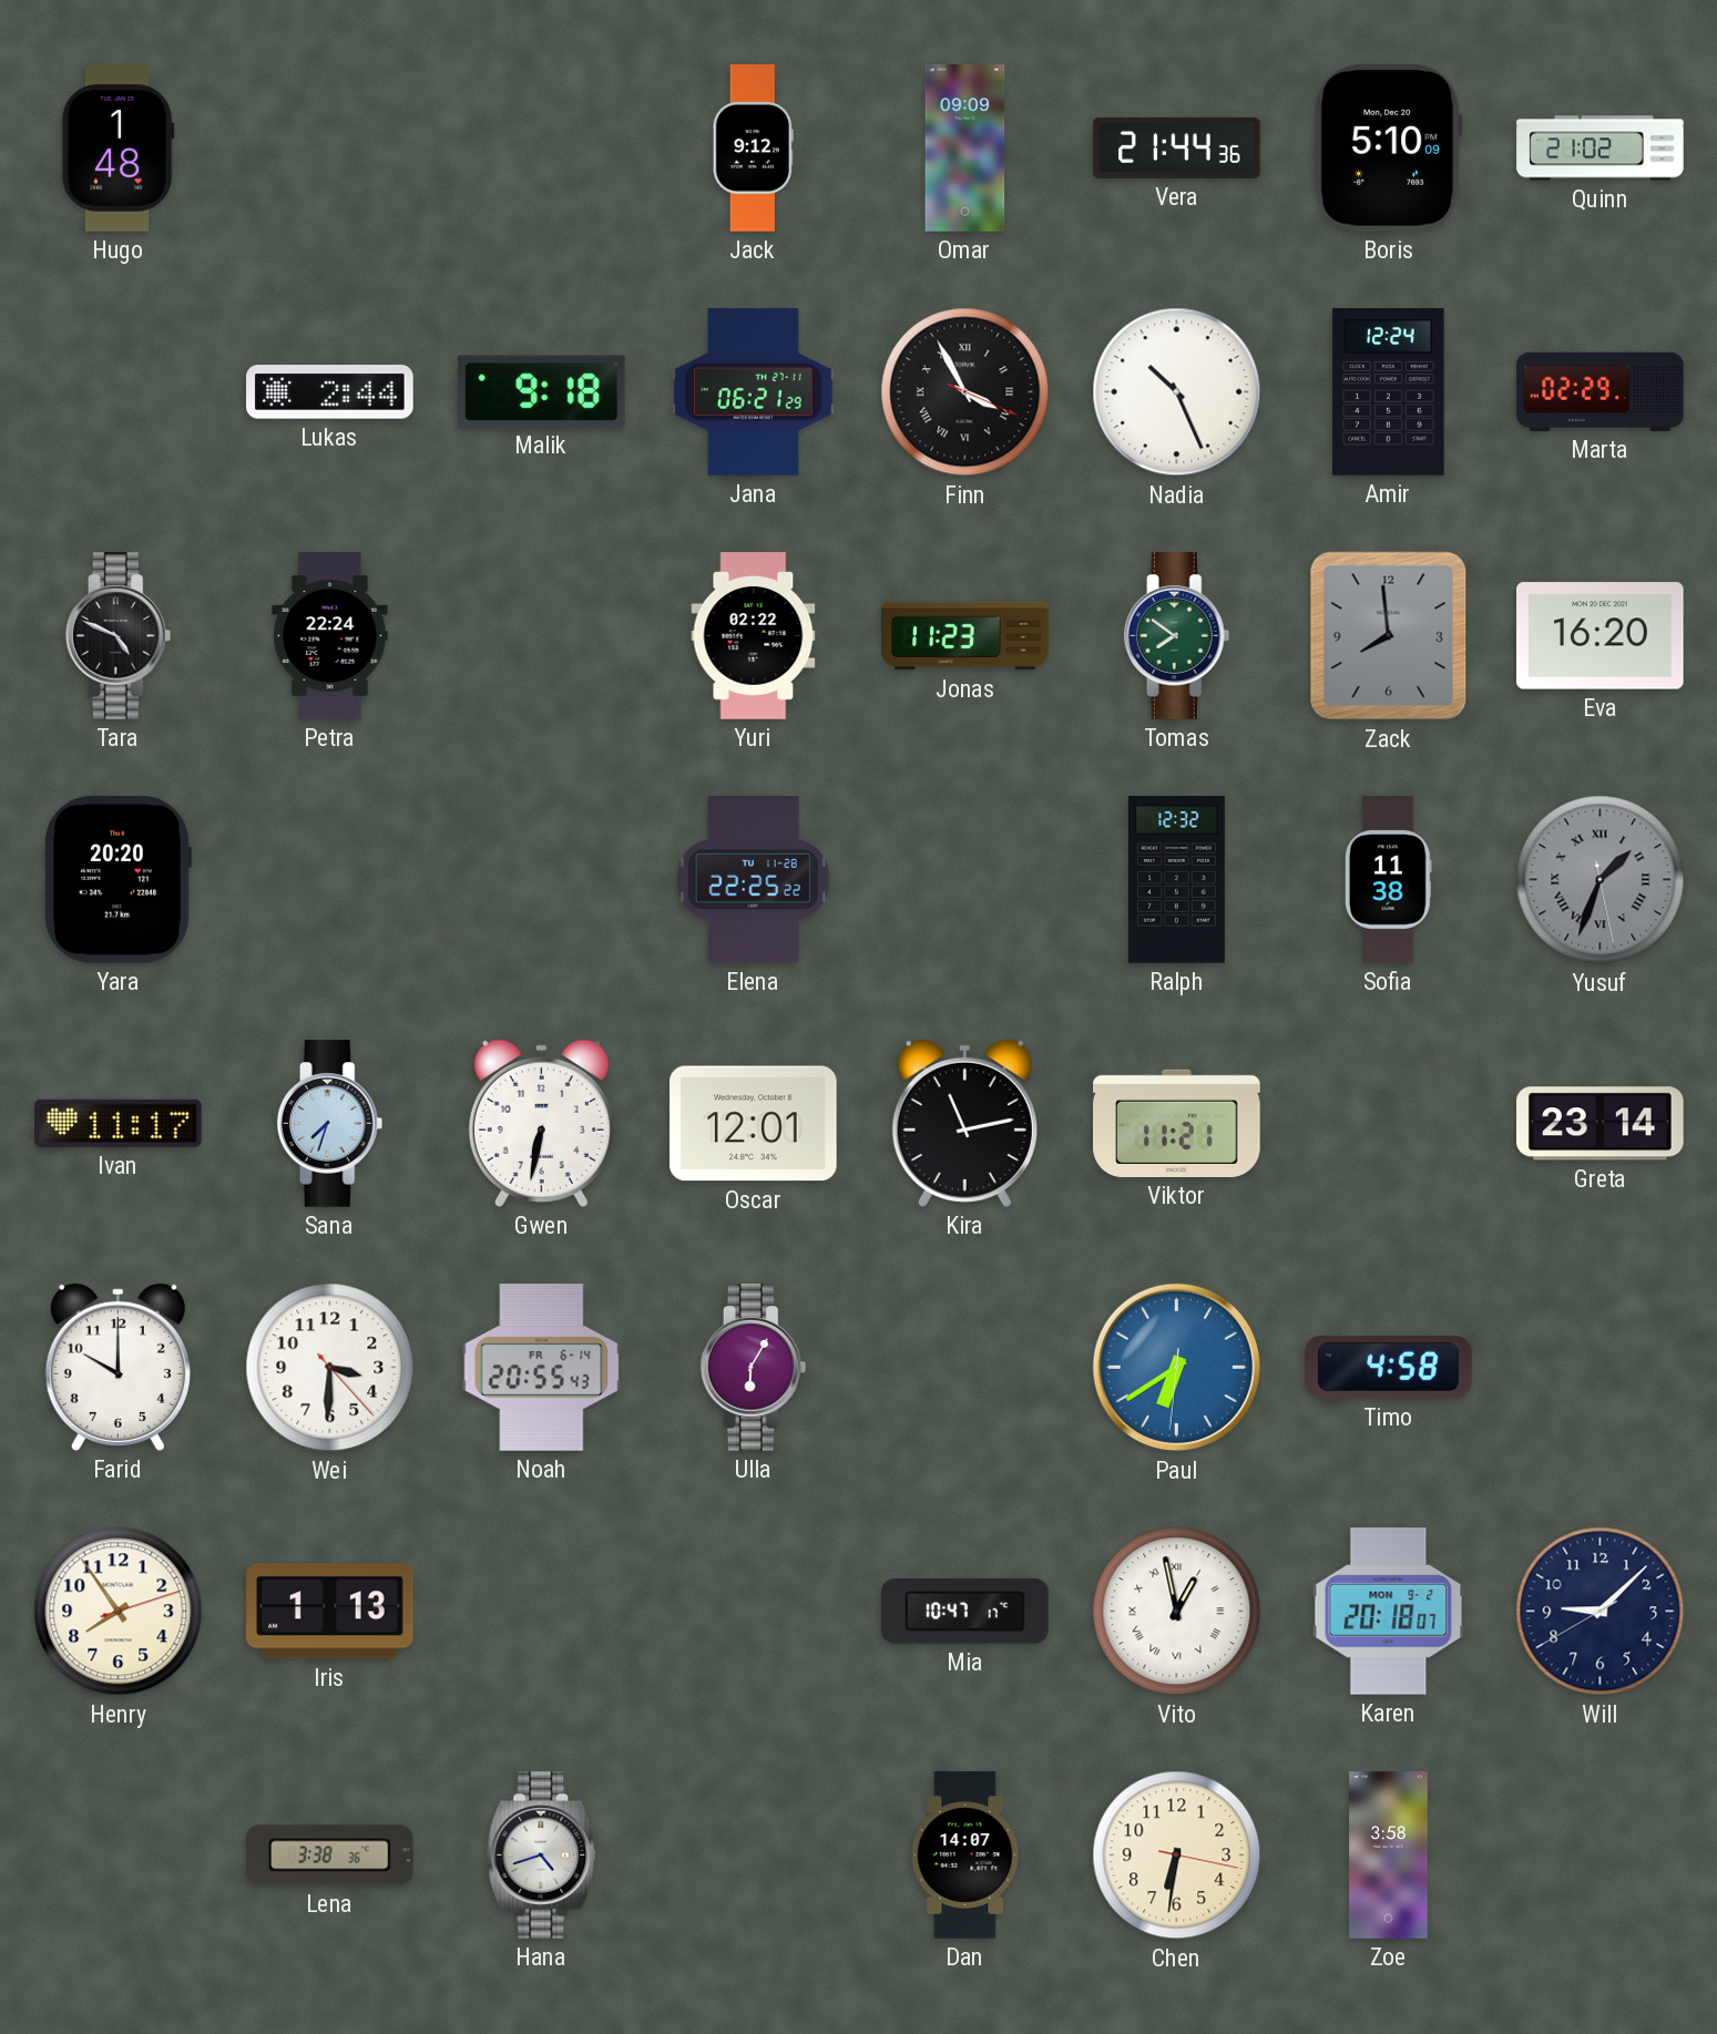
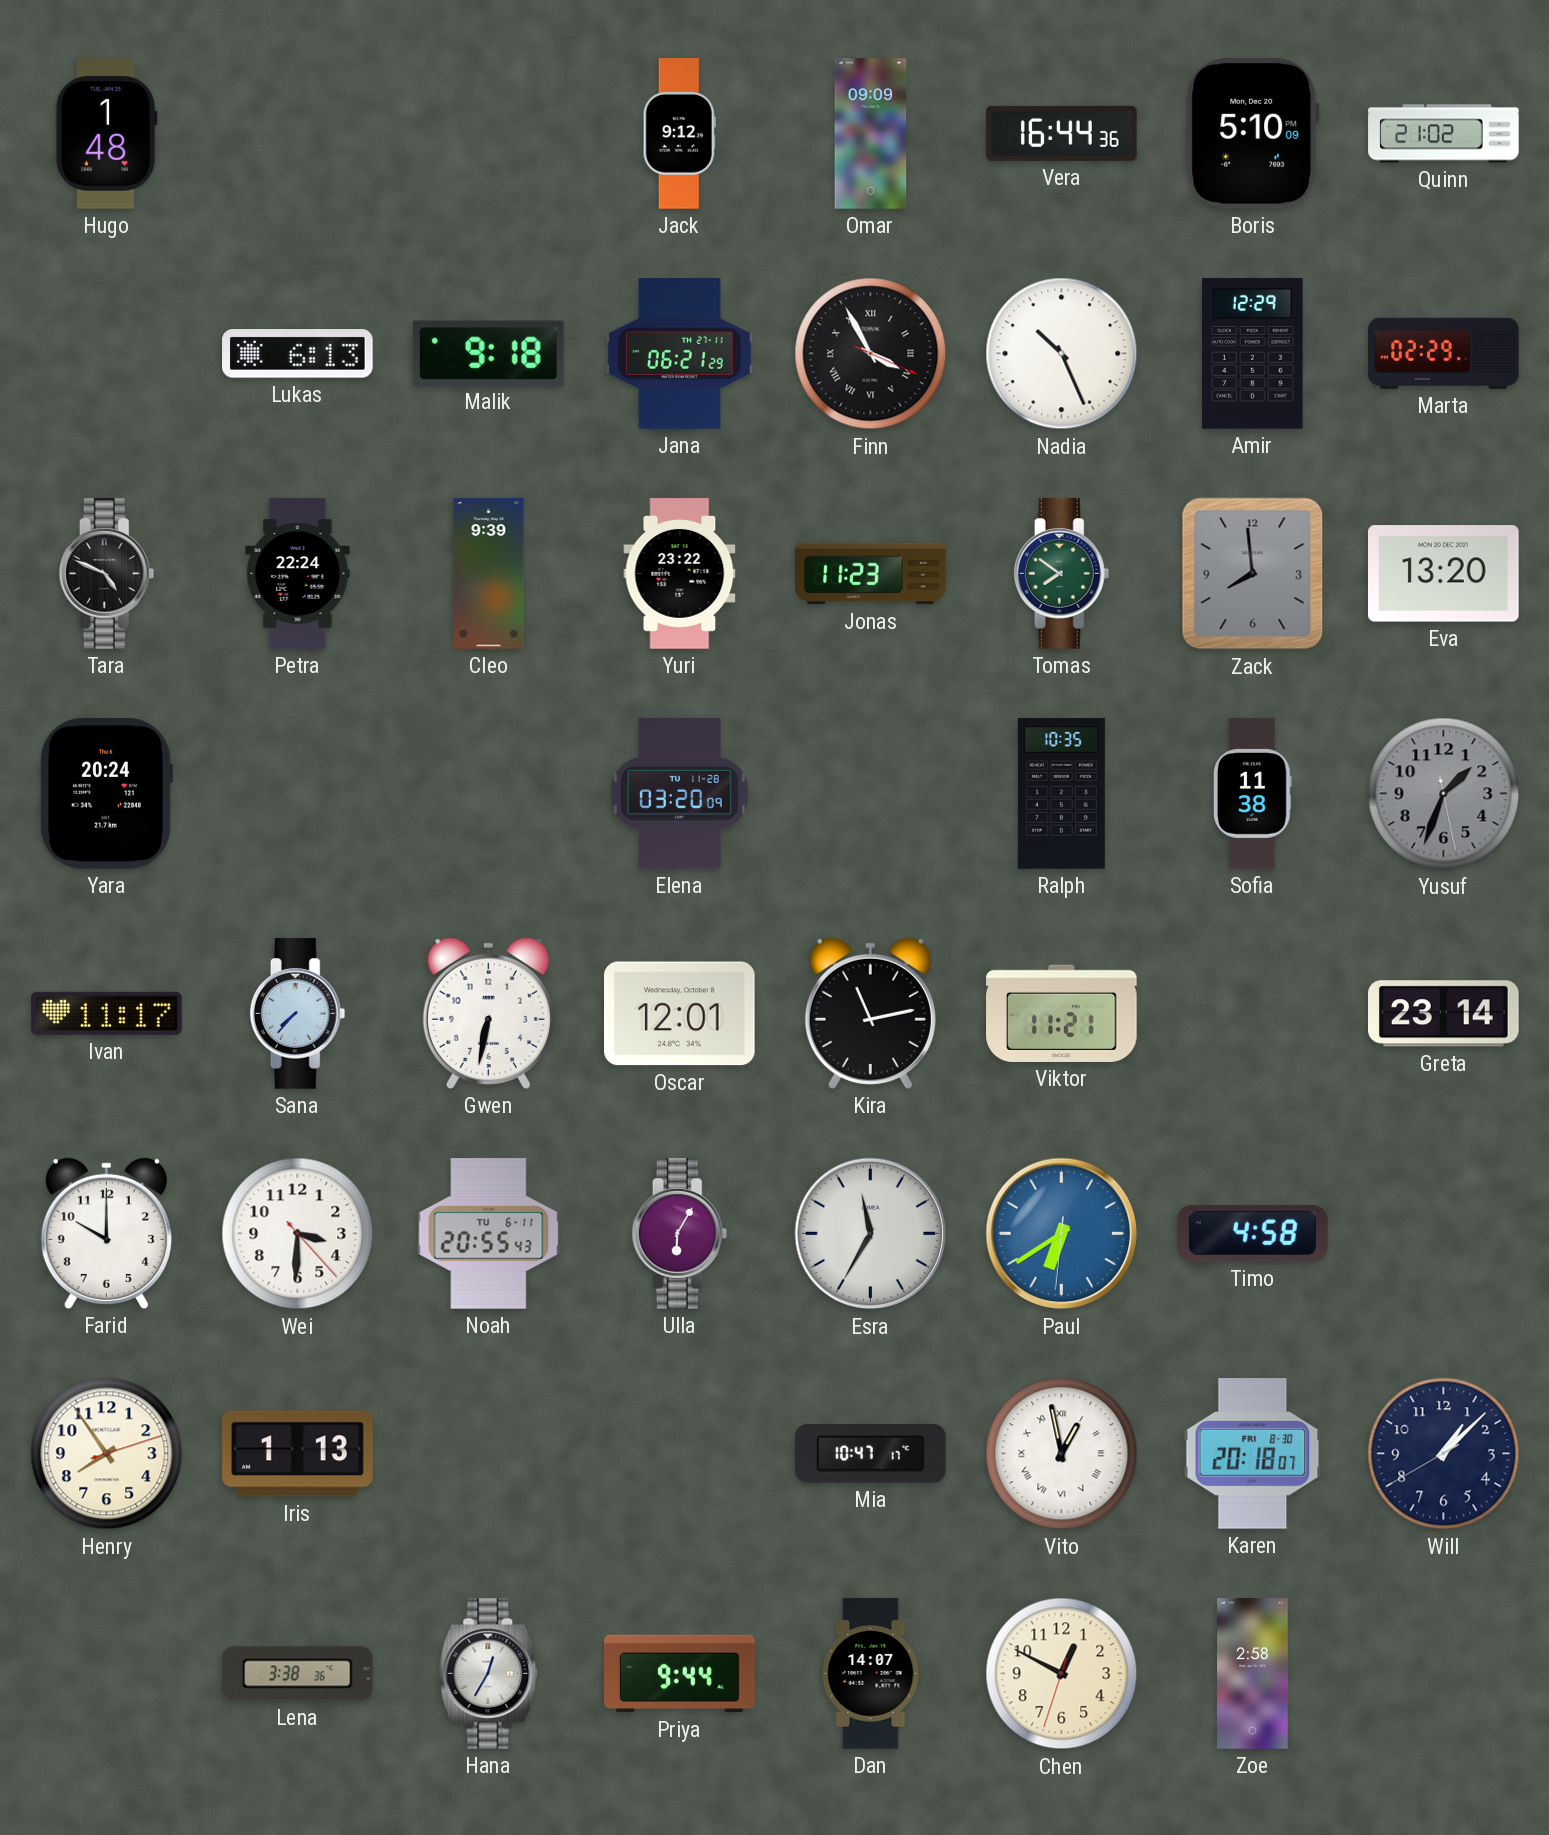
Vera: 21:44 -> 16:44
Lukas: 2:44 -> 6:13
Amir: 12:24 -> 12:29
Cleo: none -> 9:39
Yuri: 02:22 -> 23:22
Eva: 16:20 -> 13:20
Yara: 20:20 -> 20:24
Elena: 22:25 -> 03:20
Ralph: 12:32 -> 10:35
Yusuf numerals: Roman -> Arabic
Sana: 7:33 -> 7:37
Noah date: FR 6-14 -> TU 6-11
Esra: none -> 11:35
Karen date: MON 9-2 -> FRI 8-30
Will: 9:07 -> 1:07
Hana: 4:42 -> 12:35
Priya: none -> 9:44
Chen: 6:31 -> 12:49
Zoe: 3:58 -> 2:58
